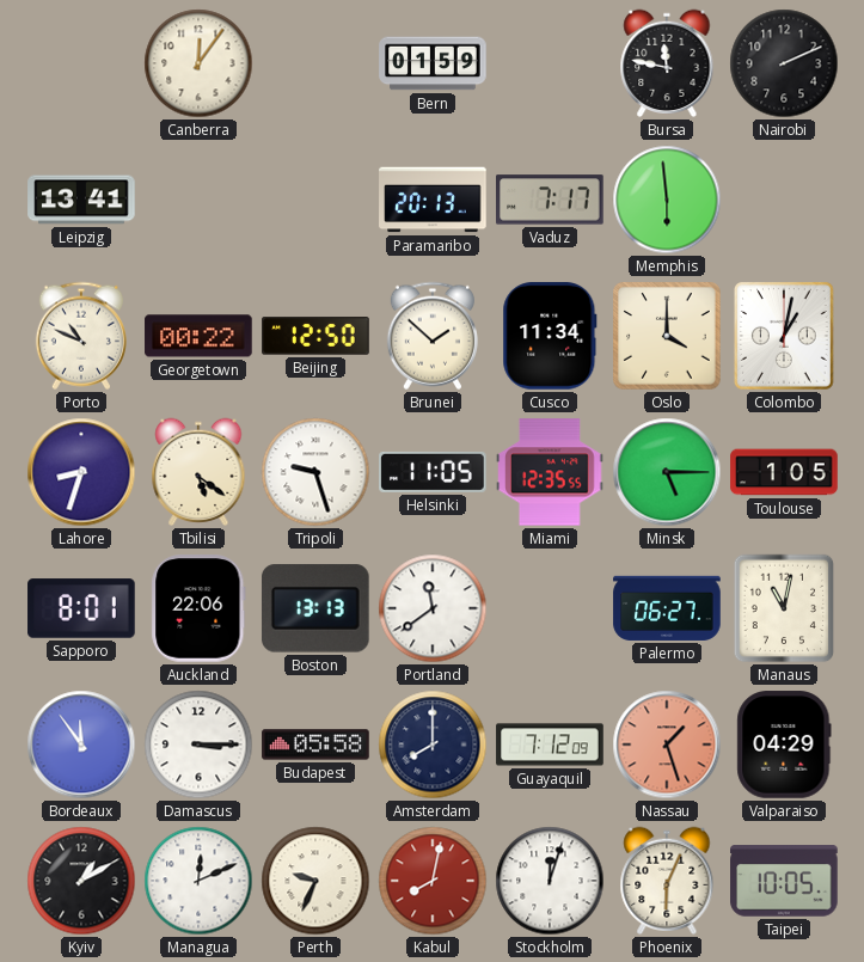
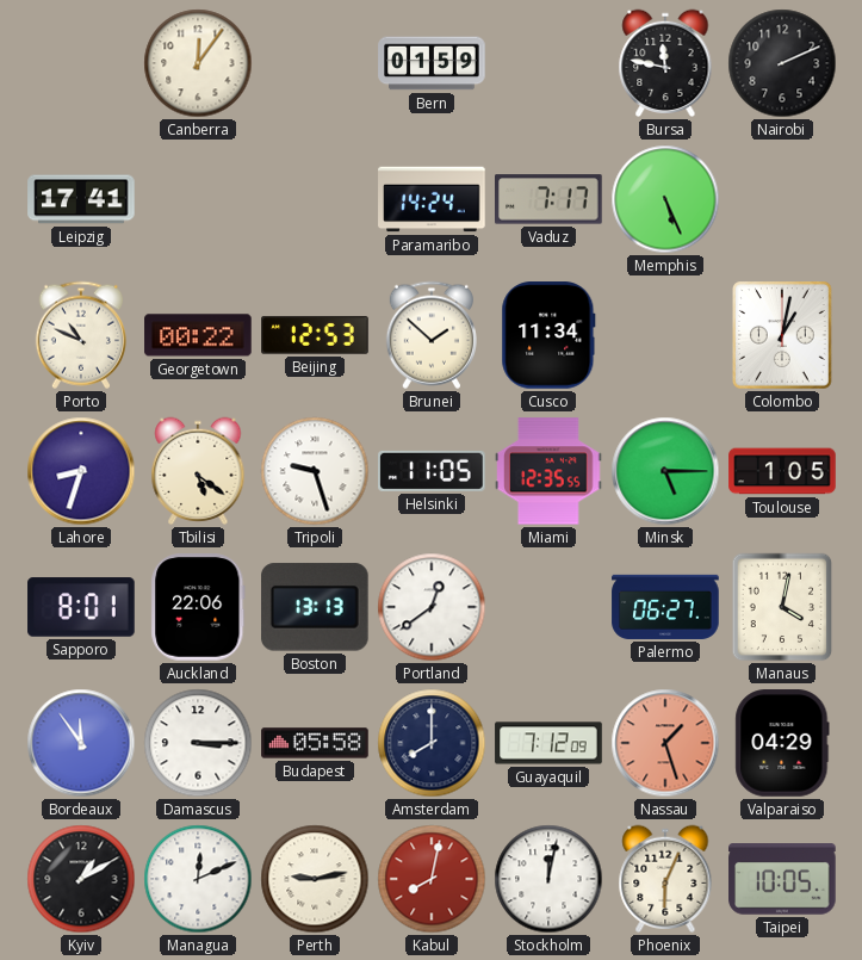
Leipzig: 13:41 -> 17:41
Paramaribo: 20:13 -> 14:24
Memphis: 5:59 -> 5:26
Beijing: 12:50 -> 12:53
Oslo: 4:00 -> none
Portland: 11:39 -> 12:39
Manaus: 11:02 -> 4:02
Perth: 9:34 -> 9:13
Stockholm: 12:03 -> 12:02
